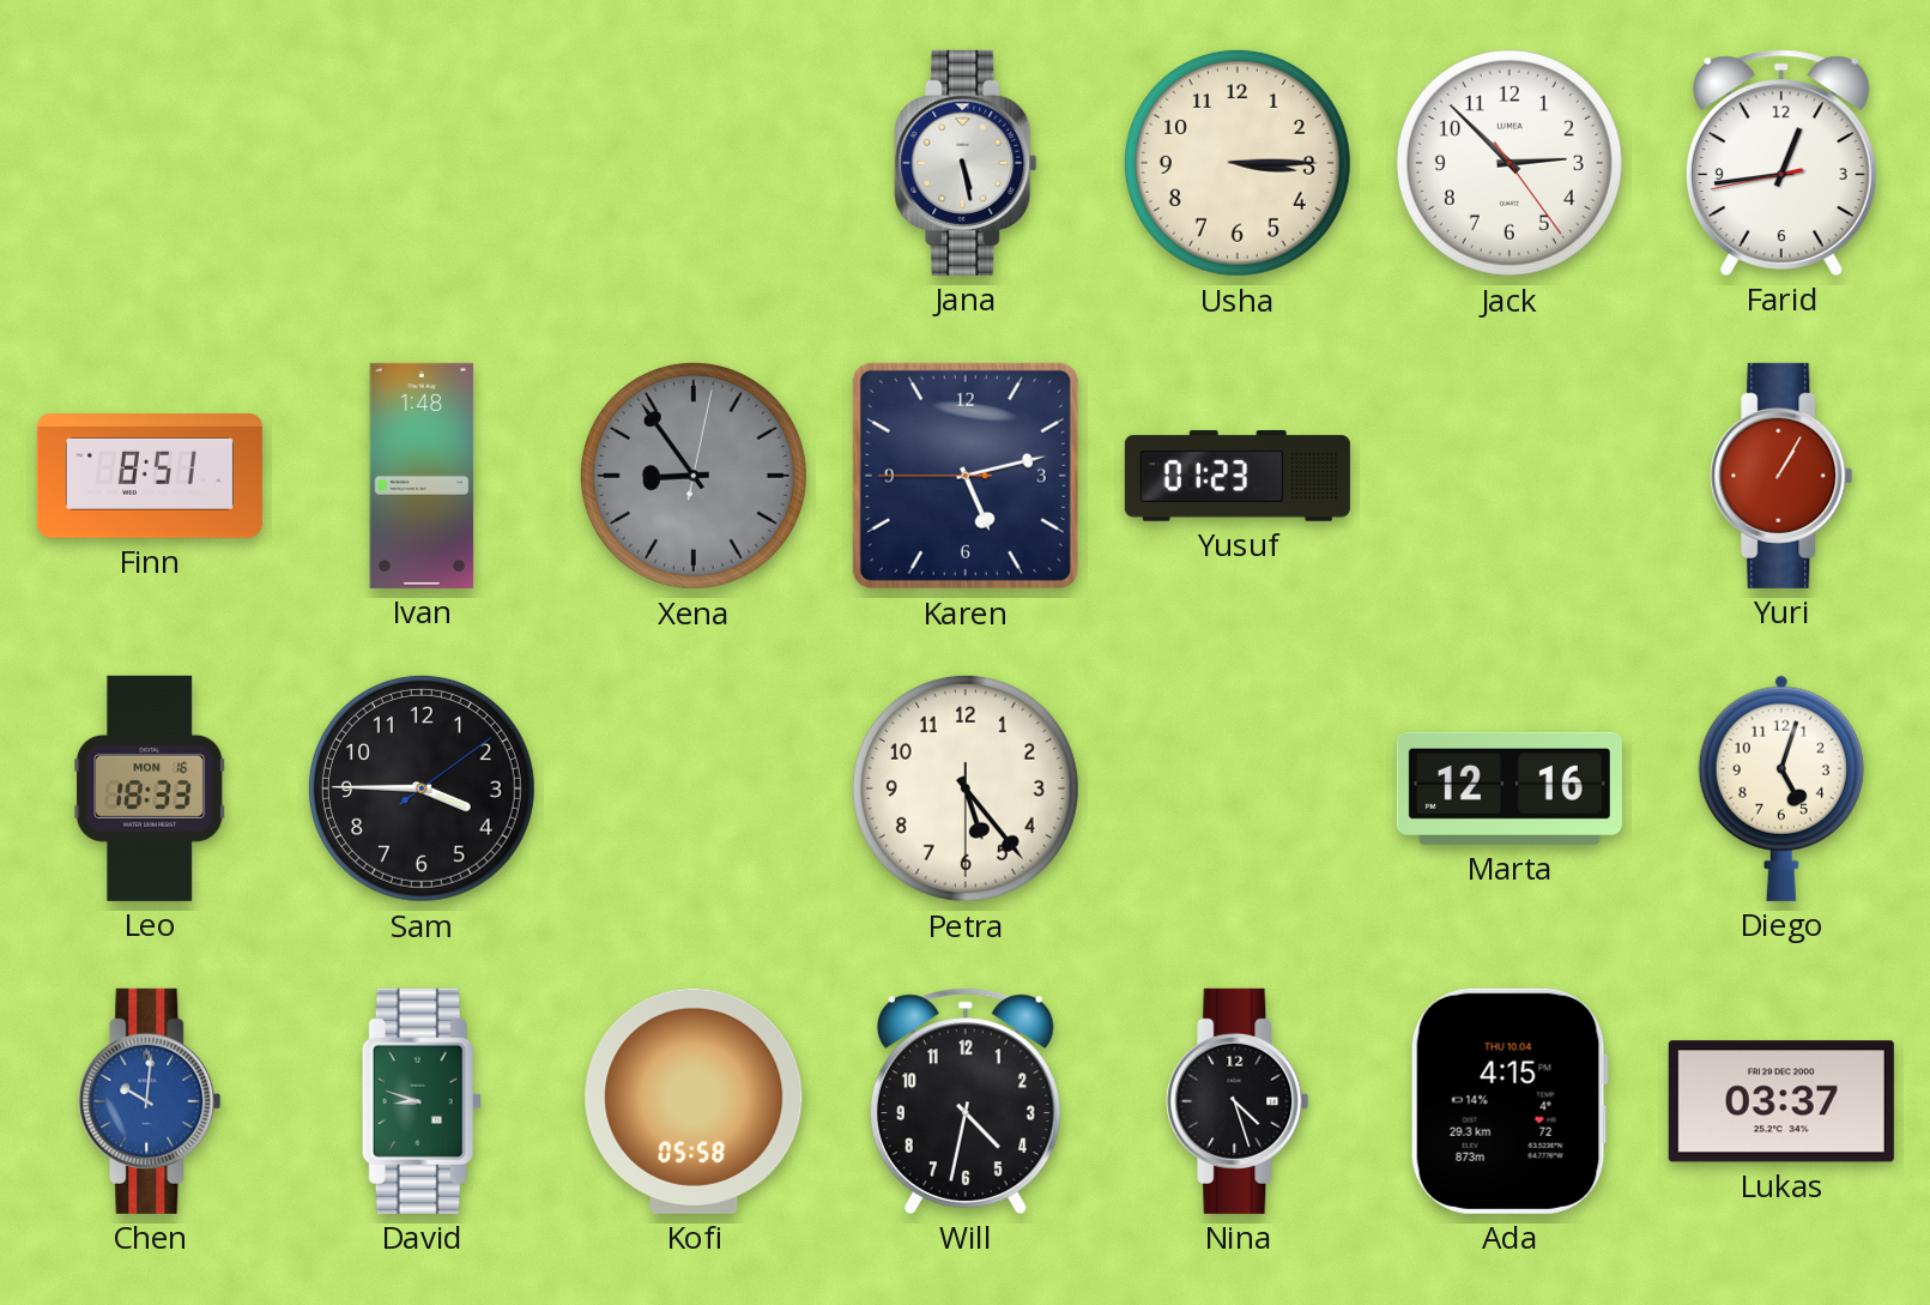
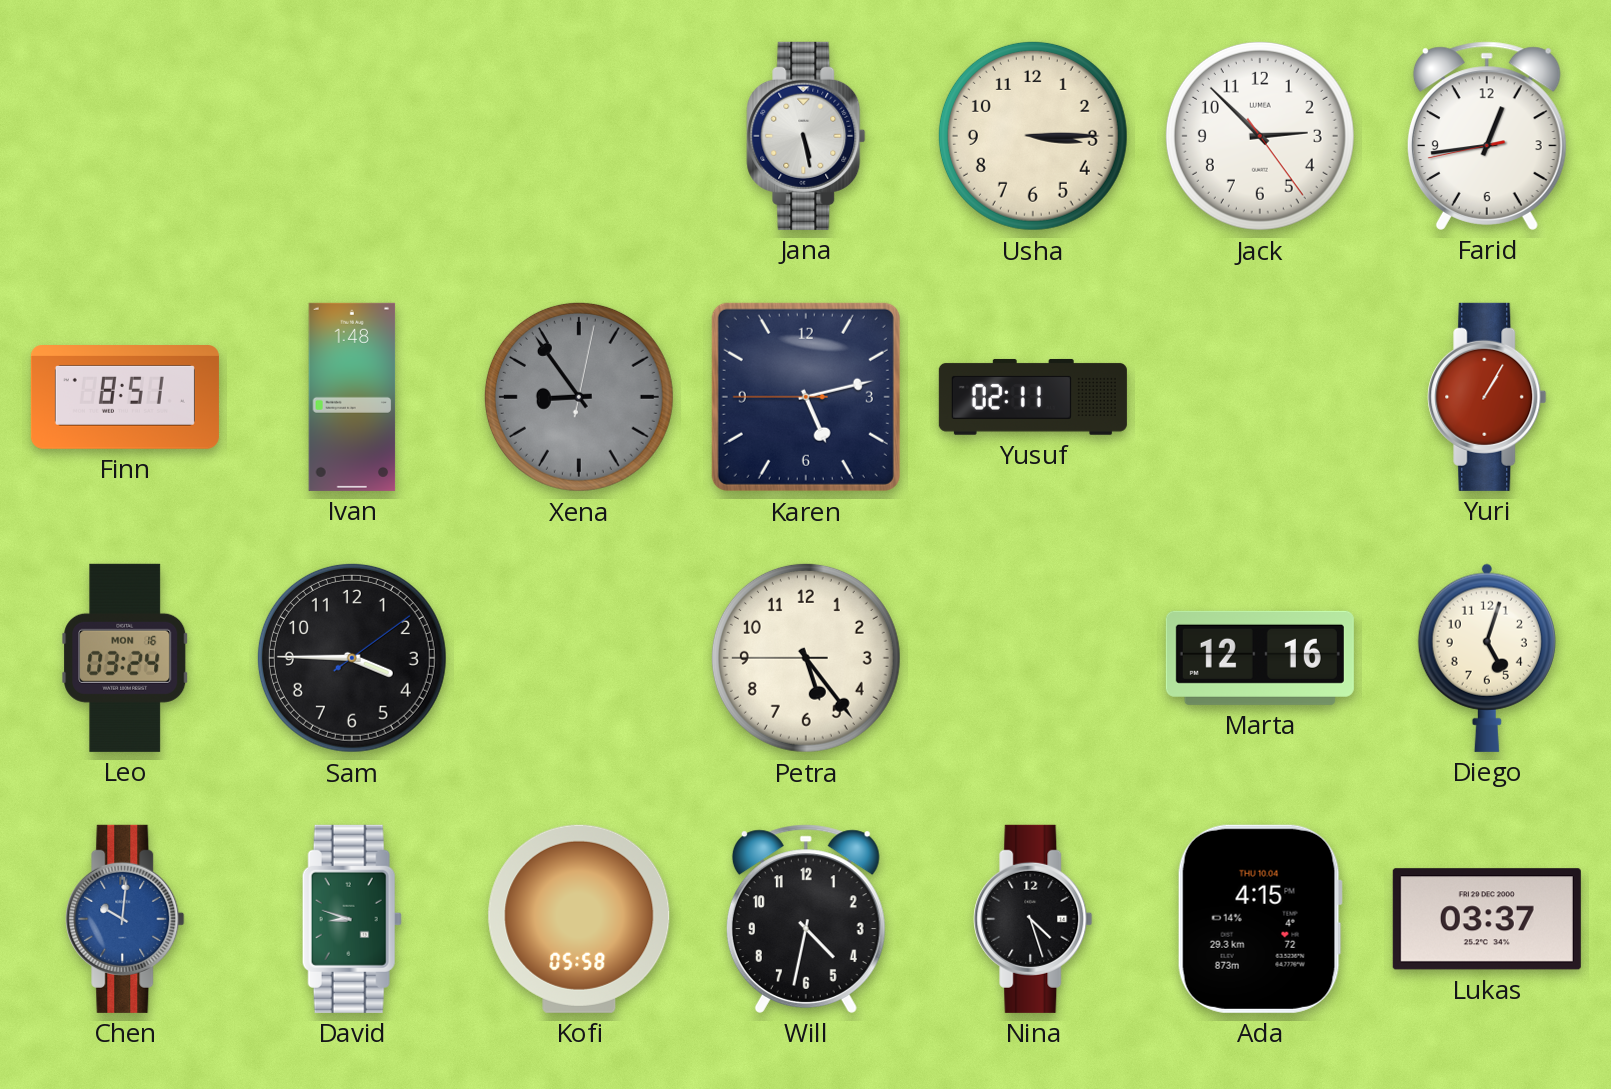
Yusuf: 01:23 -> 02:11
Leo: 18:33 -> 03:24
Petra: 5:23:30 -> 5:23:45
